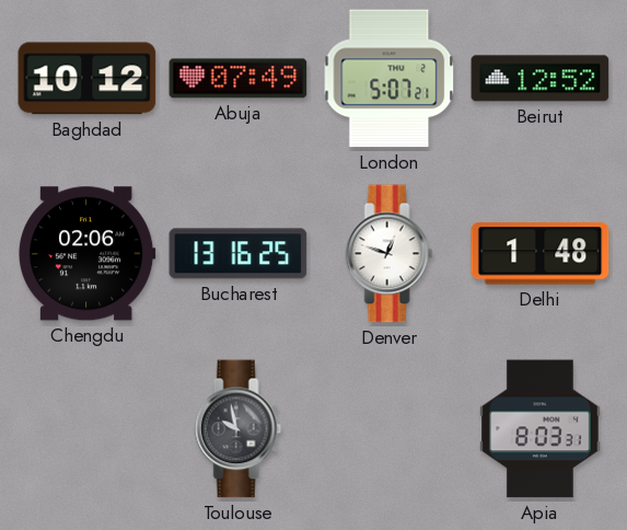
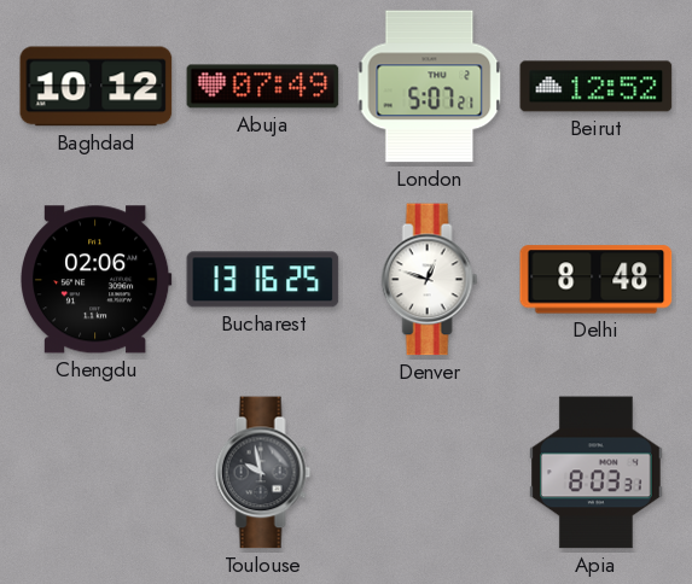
Delhi: 1:48 -> 8:48
